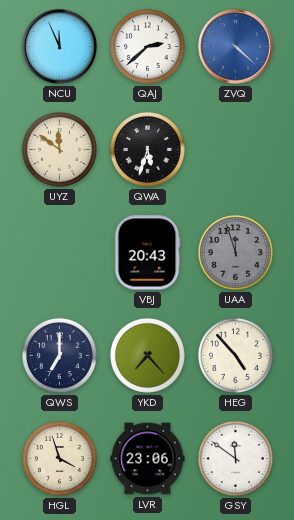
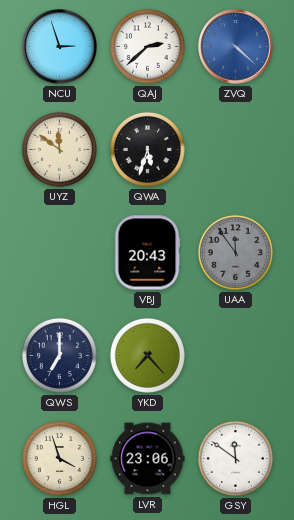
NCU: 11:56 -> 2:57
UAA: 11:57 -> 11:54
HEG: 4:53 -> none
